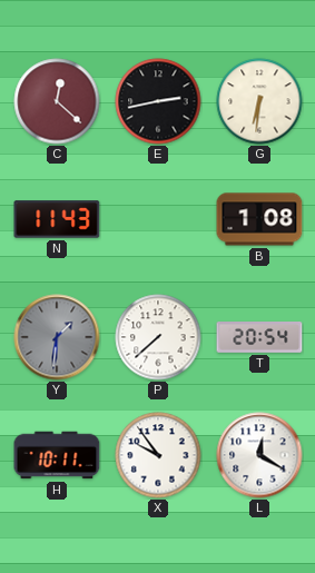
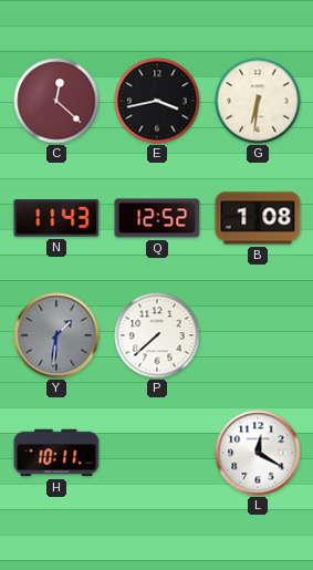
E: 2:43 -> 3:43
Q: none -> 12:52
T: 20:54 -> none
X: 9:54 -> none
